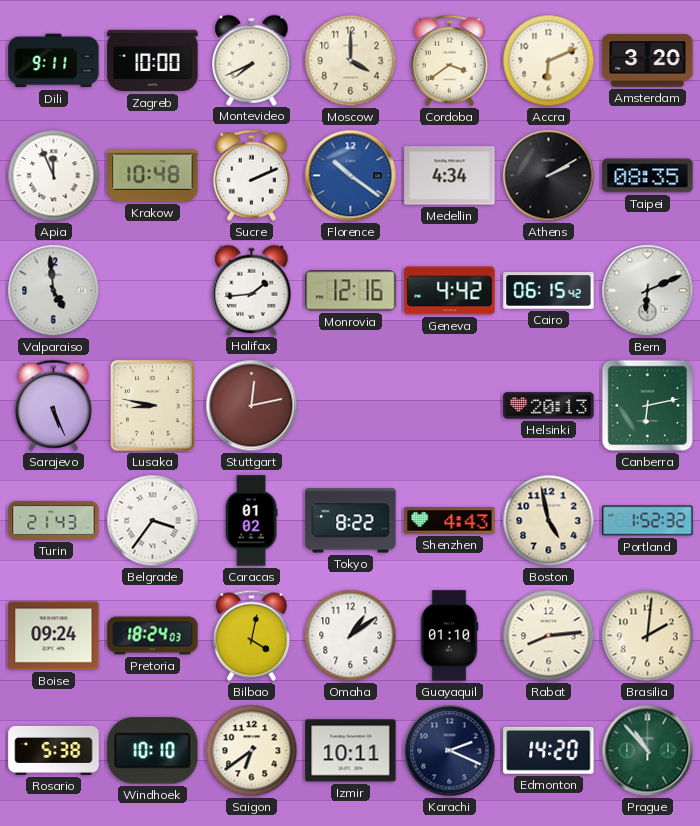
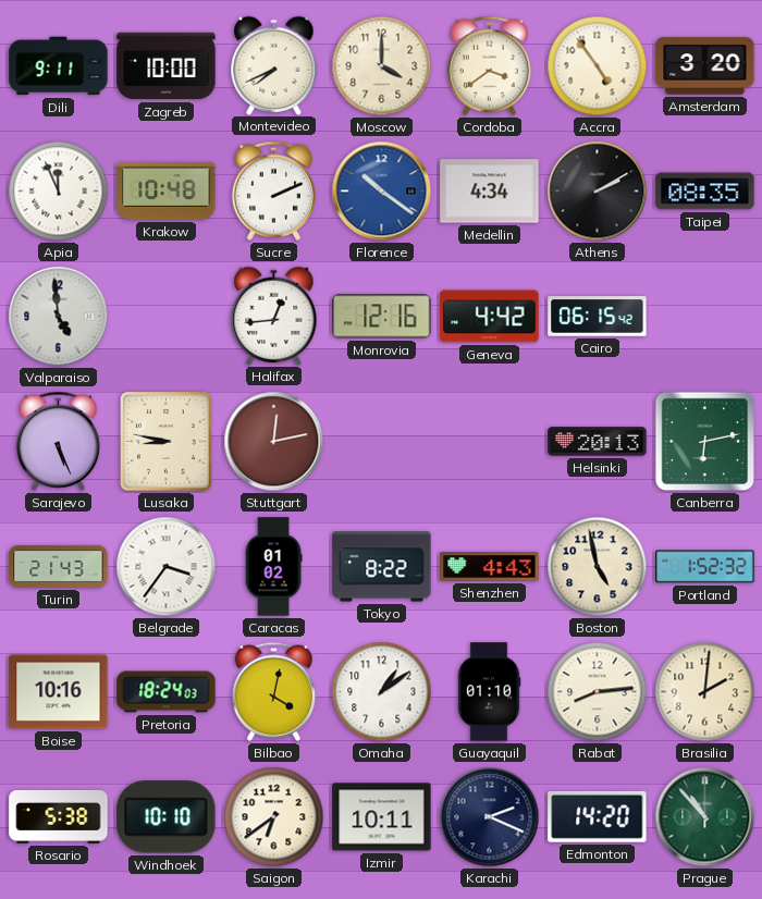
Accra: 6:11 -> 4:54
Halifax: 1:44 -> 12:44
Bern: 6:11 -> none
Boise: 09:24 -> 10:16
